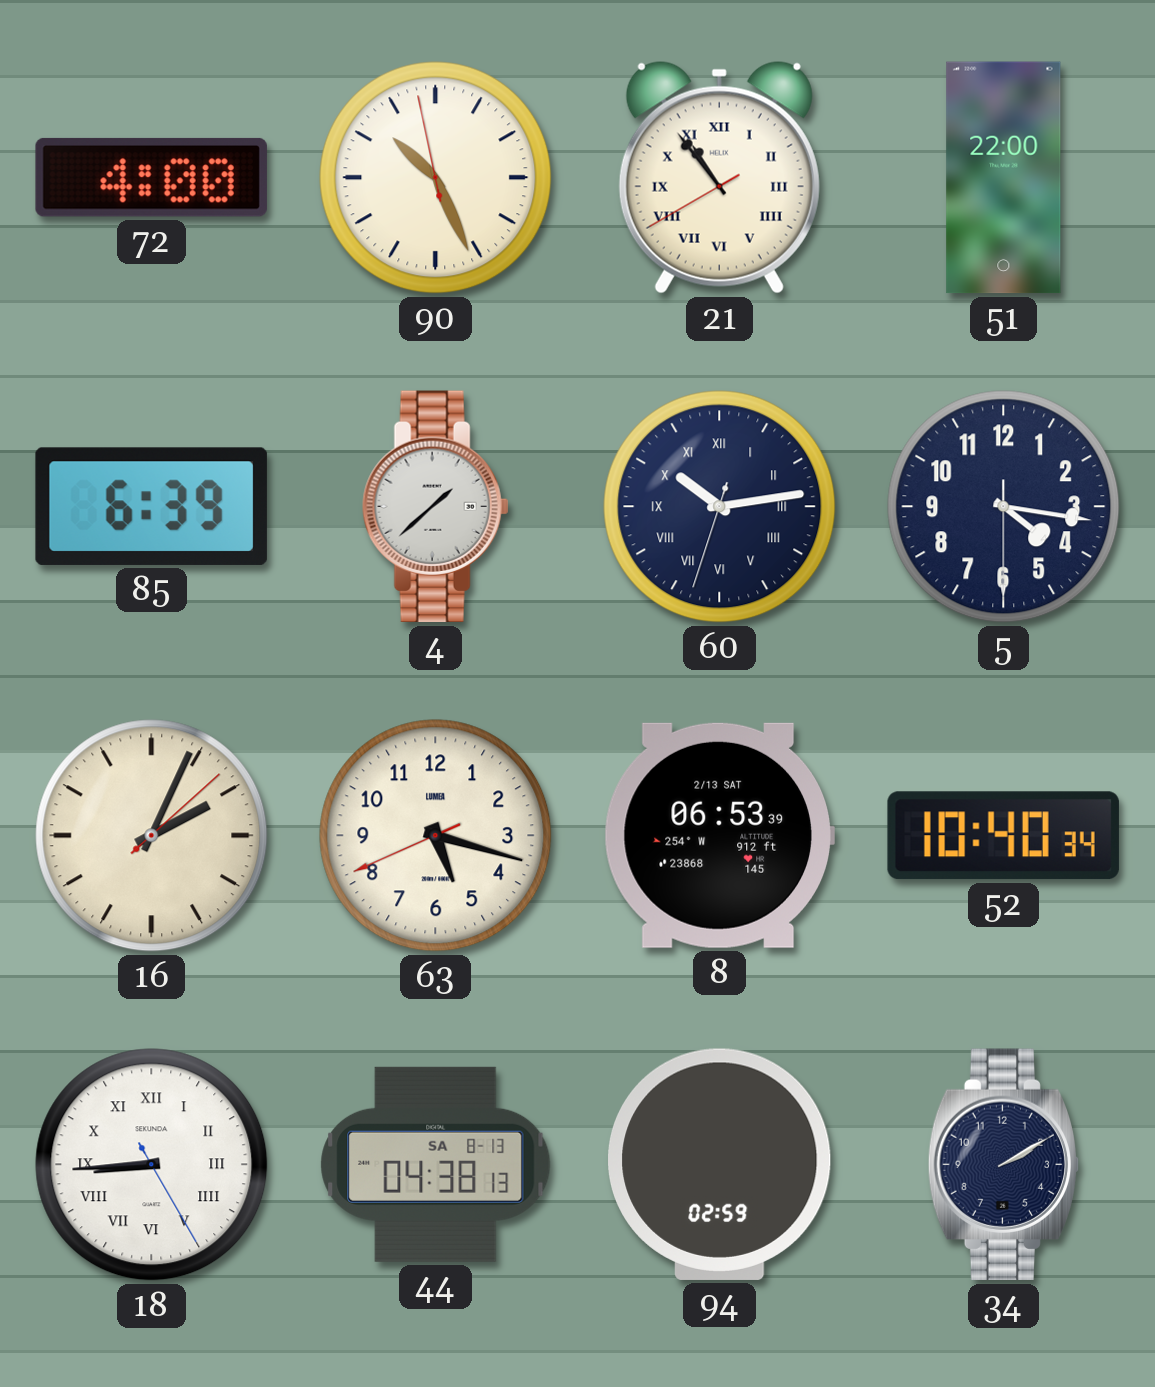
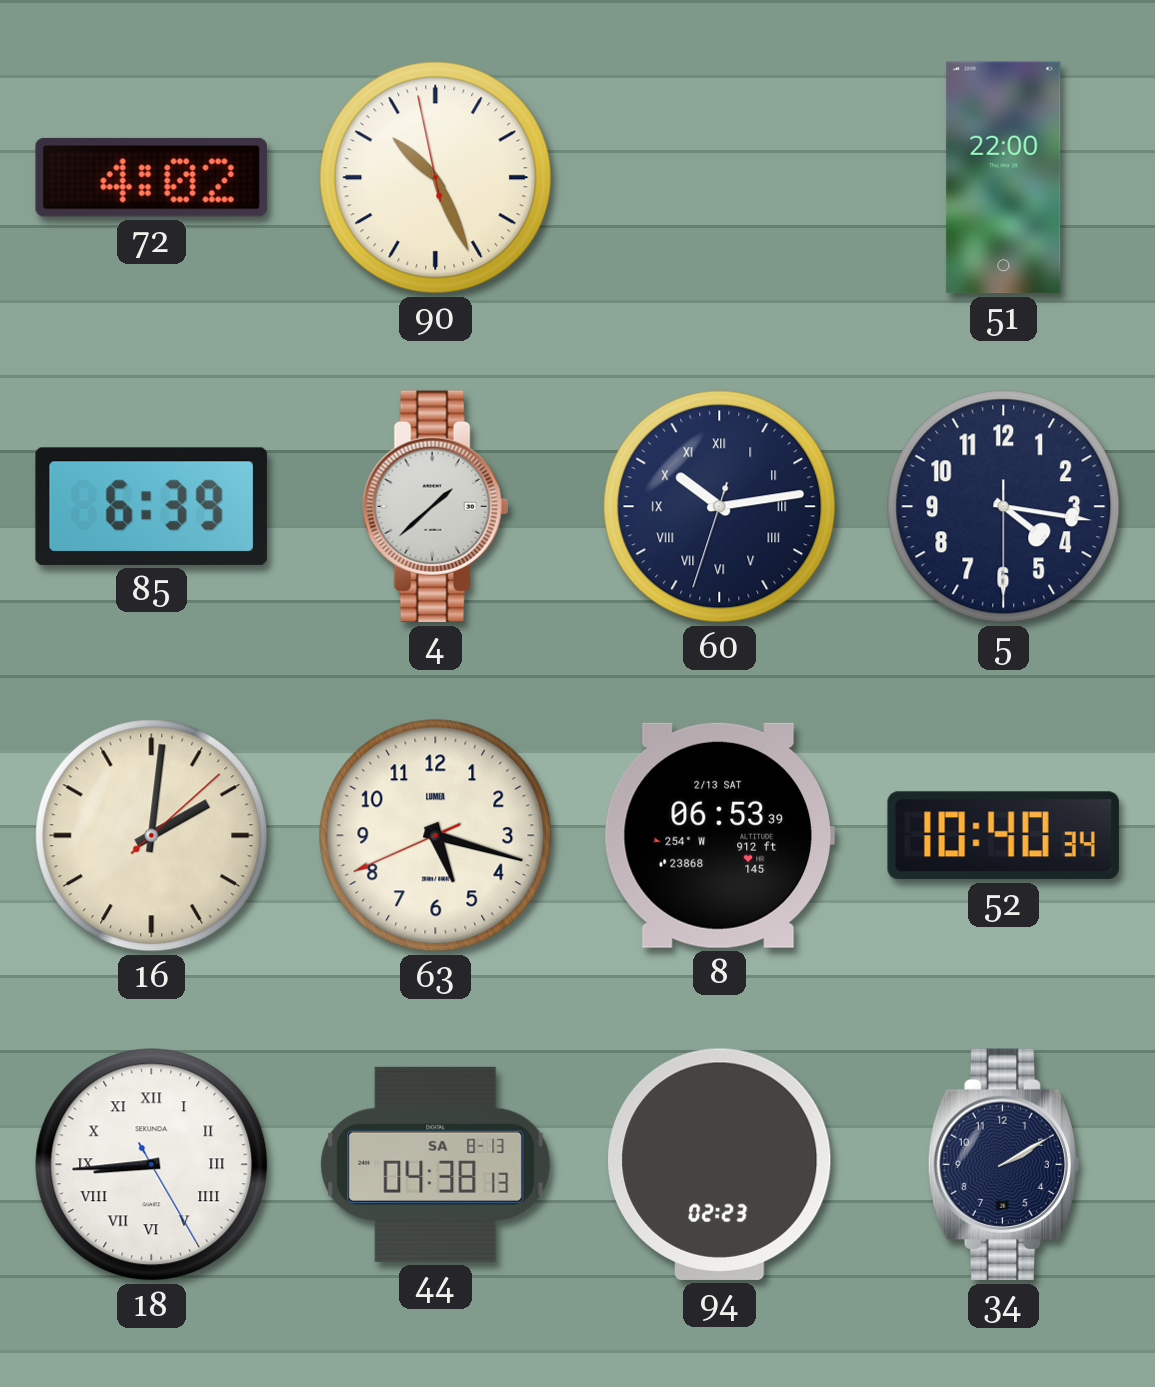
72: 4:00 -> 4:02
21: 10:53 -> none
16: 2:04 -> 2:01
94: 02:59 -> 02:23
